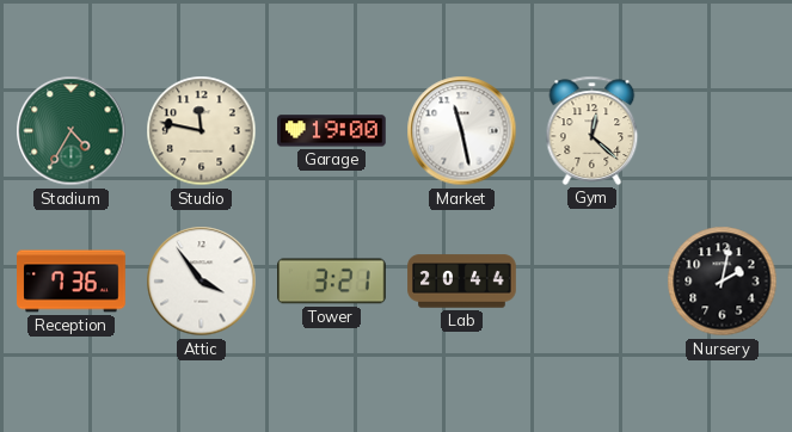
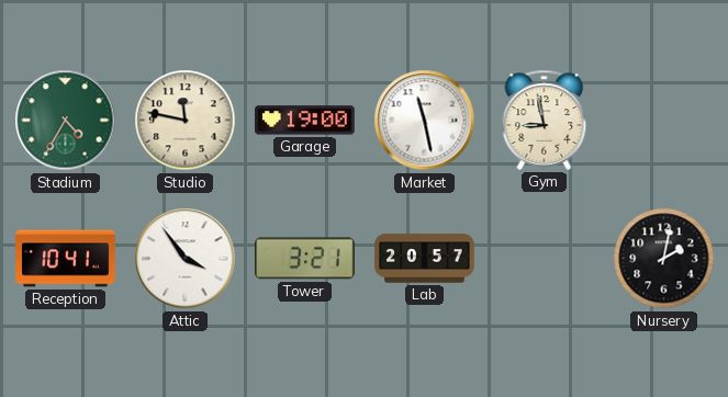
Gym: 12:22 -> 8:58
Reception: 7:36 -> 10:41
Lab: 20:44 -> 20:57
